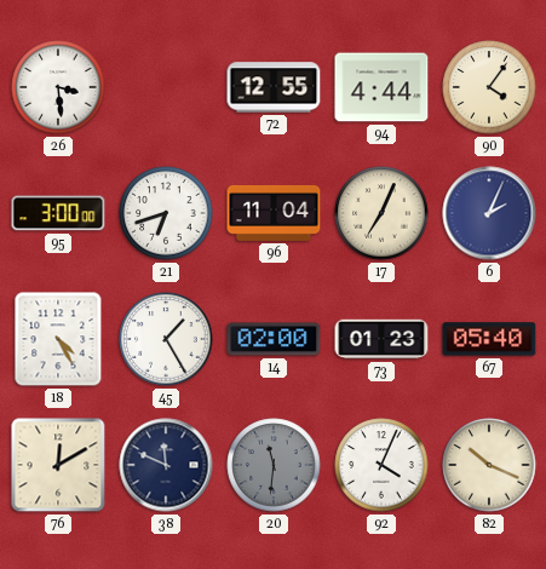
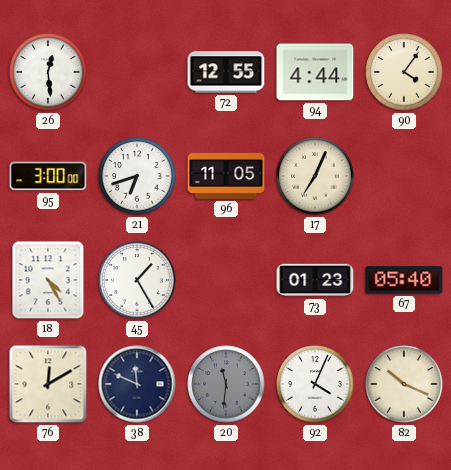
26: 3:29 -> 12:29
96: 11:04 -> 11:05
6: 2:04 -> none
14: 02:00 -> none
